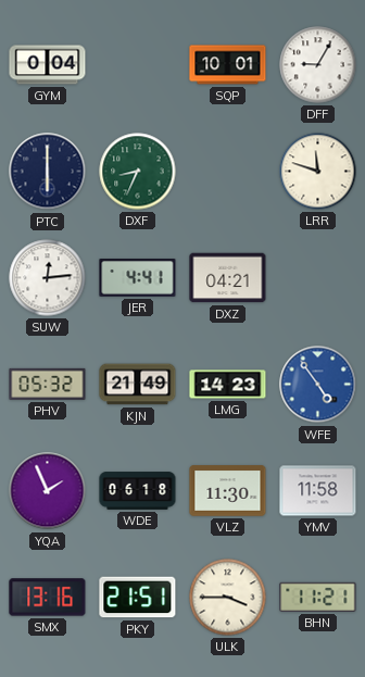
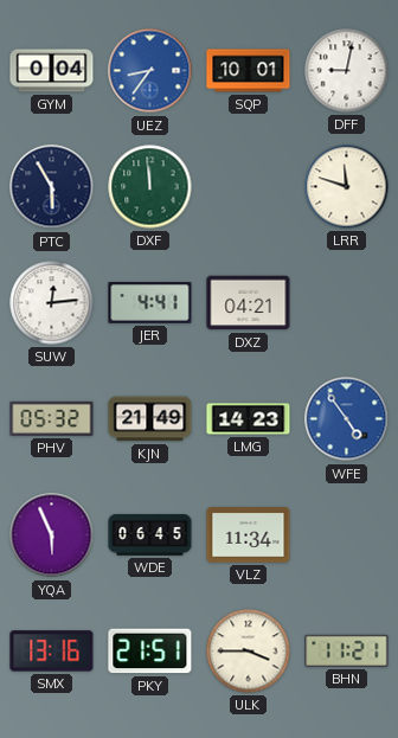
UEZ: none -> 8:36
DFF: 9:05 -> 9:02
PTC: 6:00 -> 5:55
DXF: 8:34 -> 11:59
YQA: 1:56 -> 5:56
WDE: 06:18 -> 06:45
VLZ: 11:30 -> 11:34
YMV: 11:58 -> none
